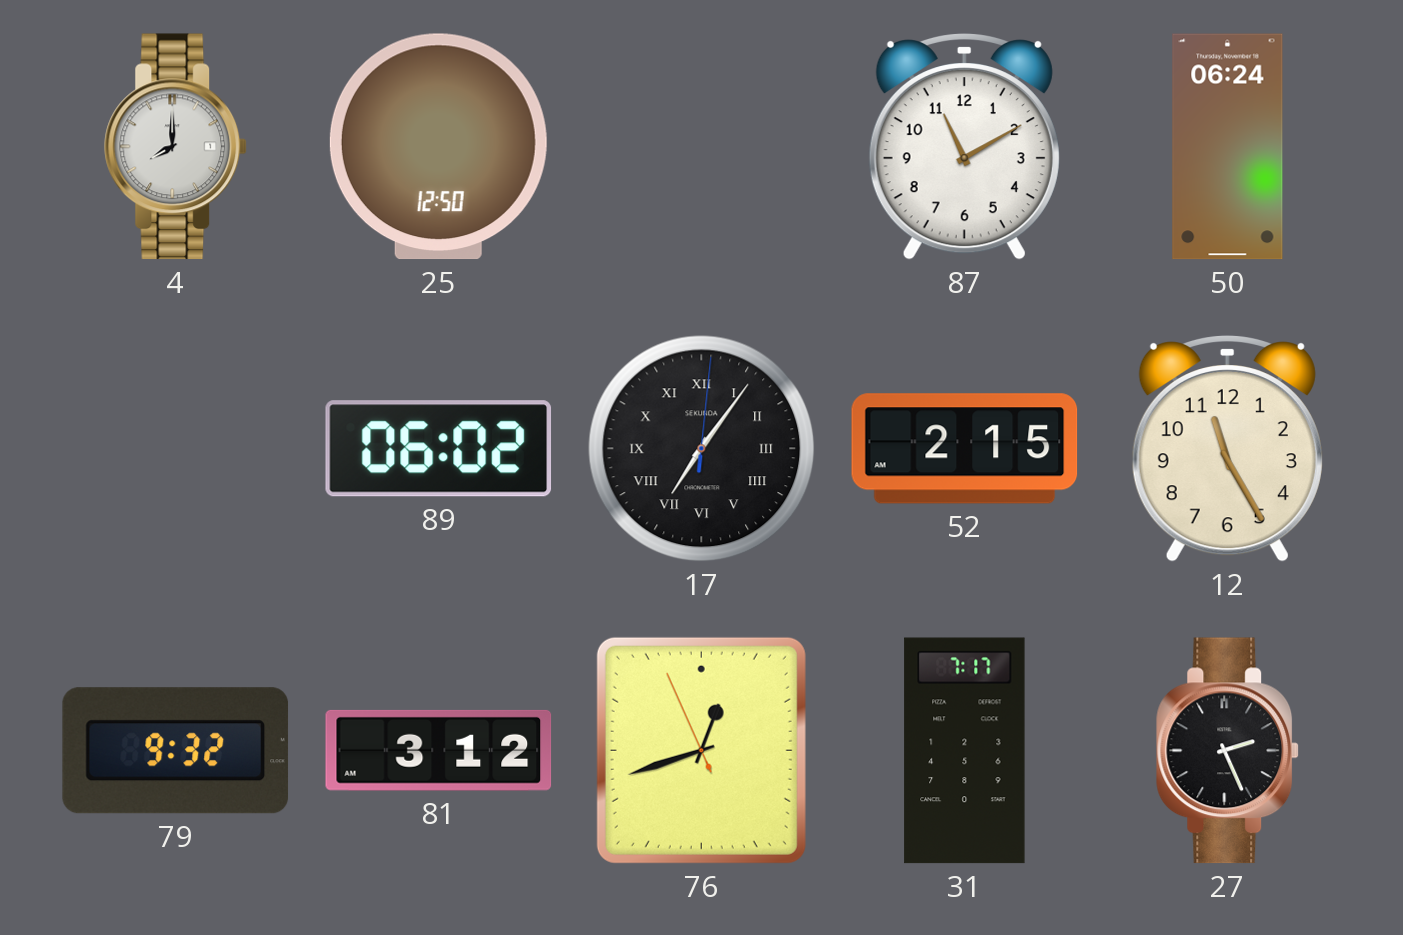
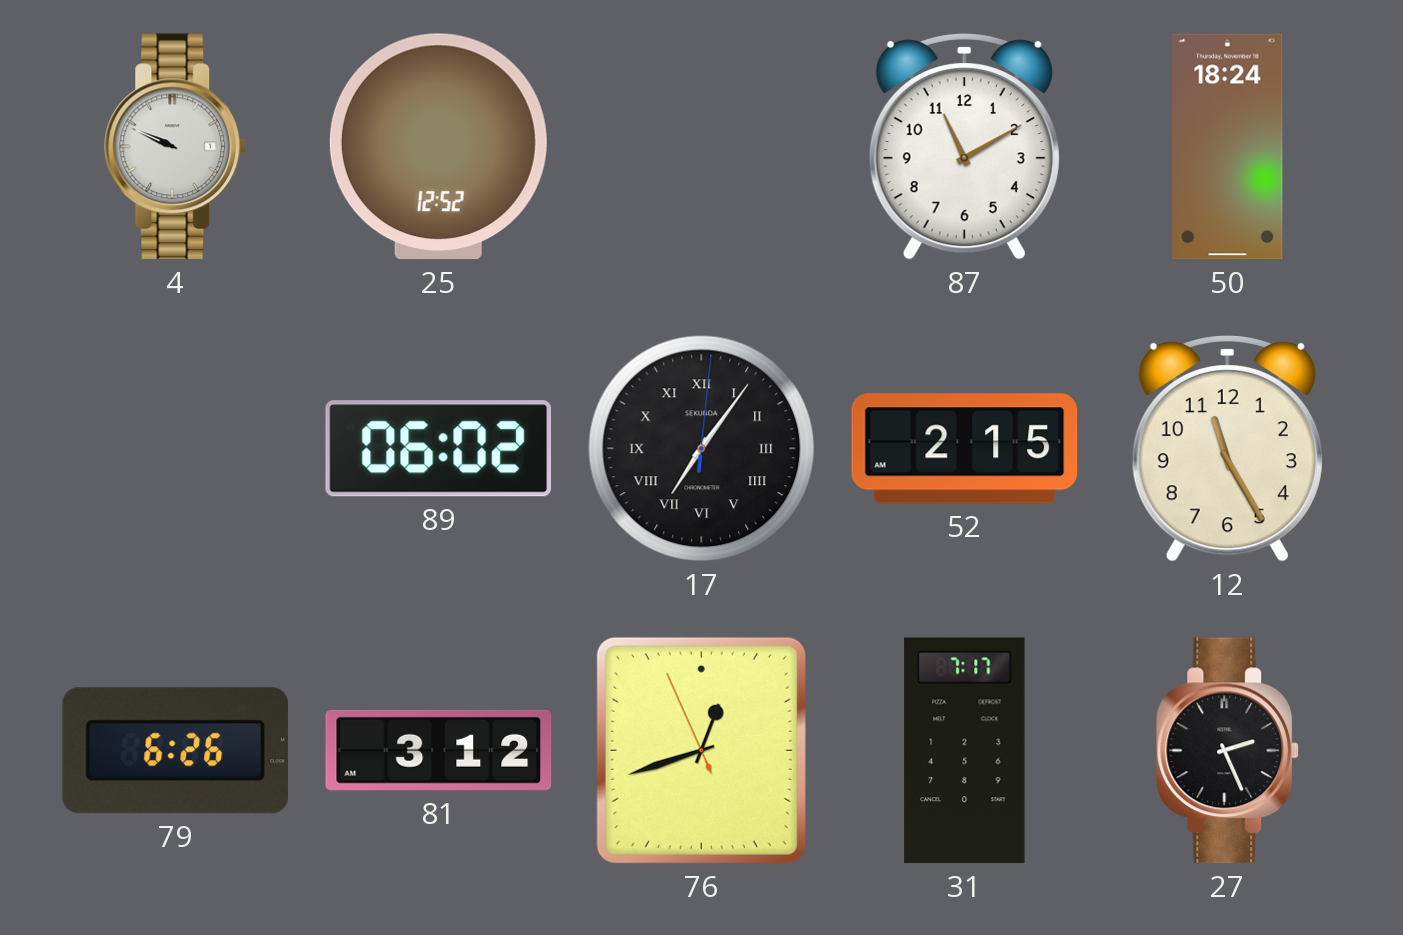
4: 8:00 -> 9:49
25: 12:50 -> 12:52
50: 06:24 -> 18:24
79: 9:32 -> 6:26
